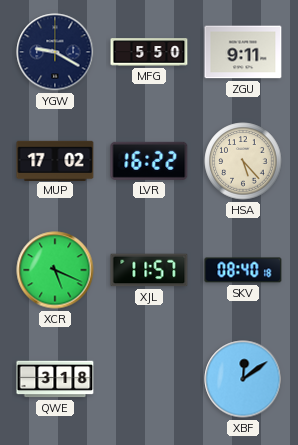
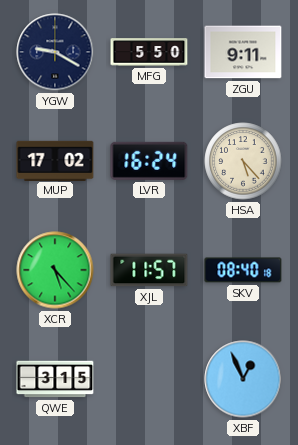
LVR: 16:22 -> 16:24
XCR: 5:19 -> 5:23
QWE: 3:18 -> 3:15
XBF: 12:09 -> 12:56
